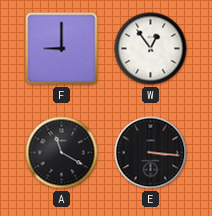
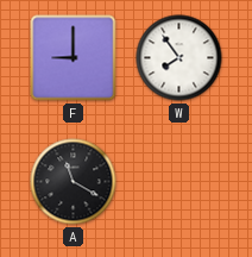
W: 12:54 -> 7:54
E: 3:16 -> none
